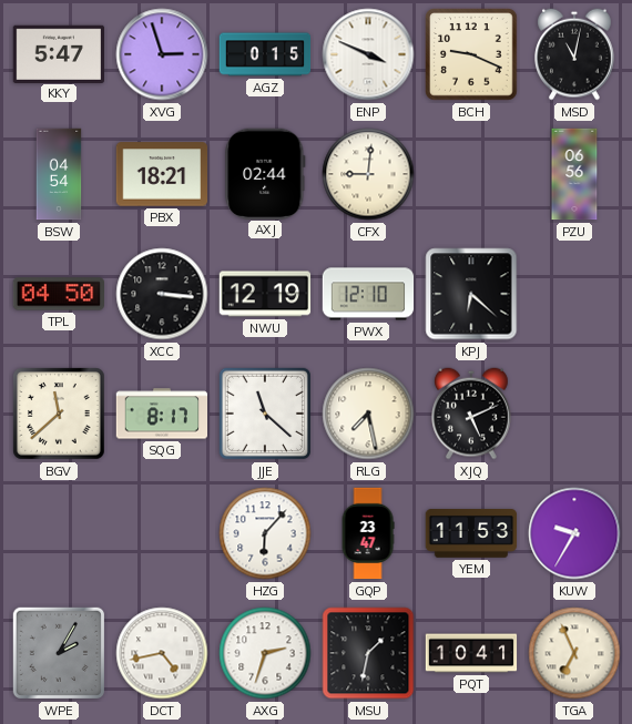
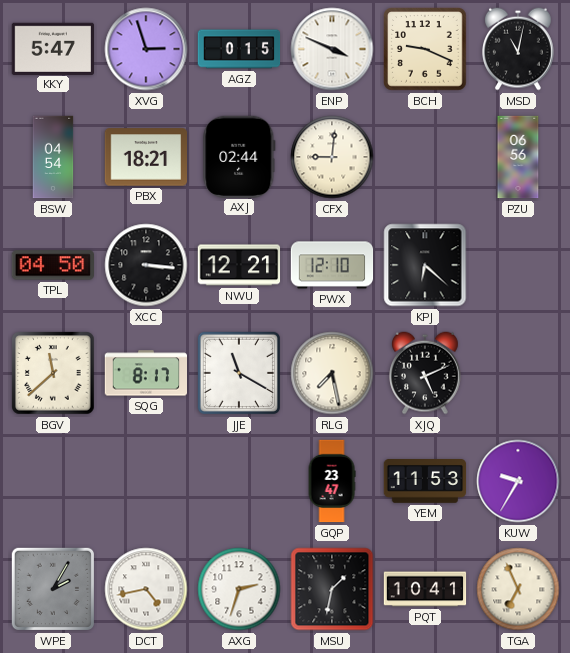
NWU: 12:19 -> 12:21
JJE: 11:22 -> 11:20
HZG: 6:07 -> none
